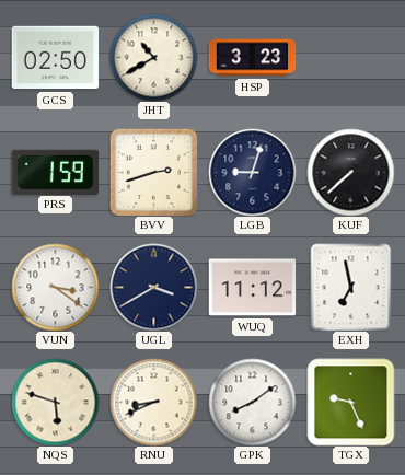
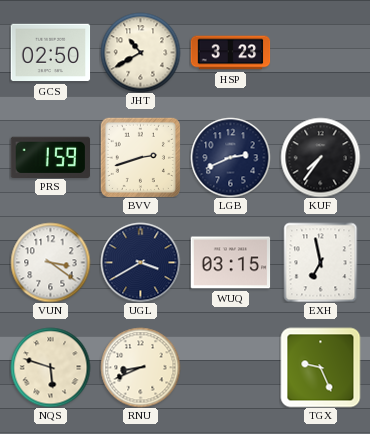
LGB: 9:03 -> 2:41
KUF: 7:38 -> 7:36
WUQ: 11:12 -> 03:15
GPK: 8:09 -> none
